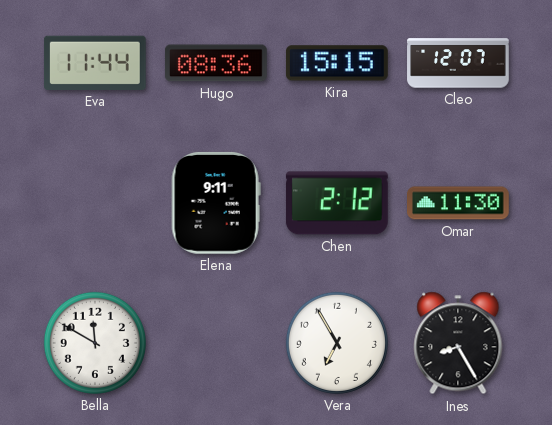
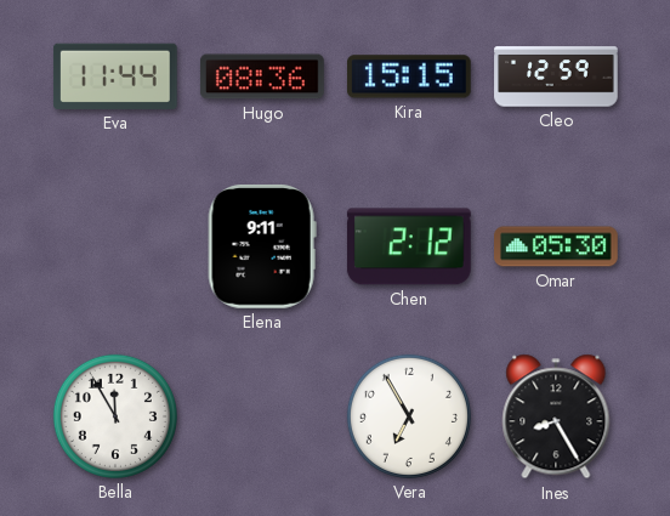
Cleo: 12:07 -> 12:59
Omar: 11:30 -> 05:30
Bella: 11:50 -> 11:55
